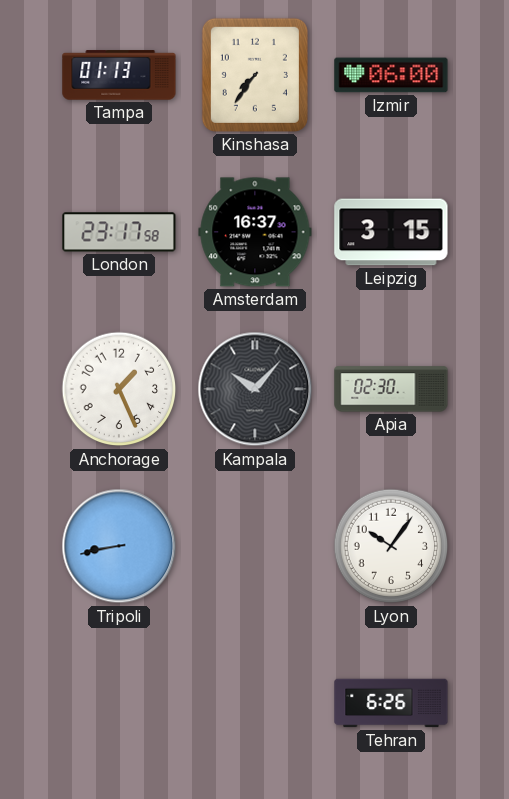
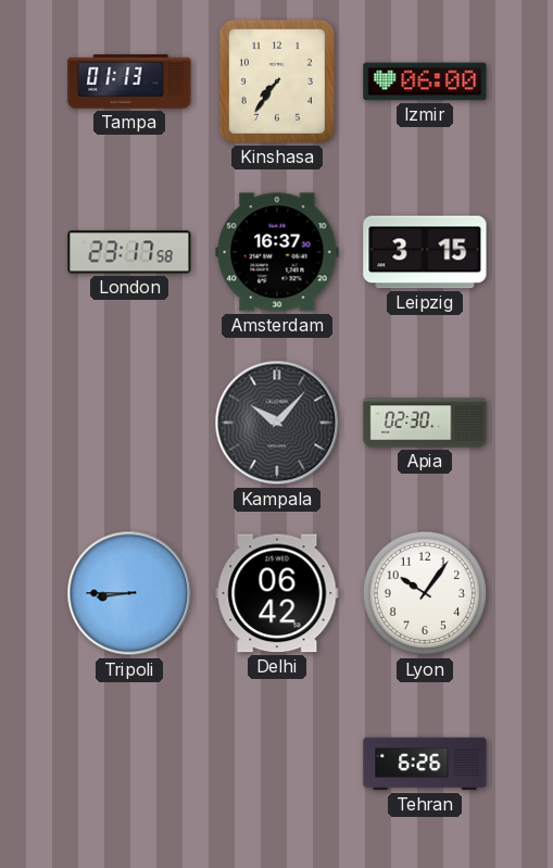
Anchorage: 1:26 -> none
Tripoli: 8:43 -> 8:45
Delhi: none -> 06:42
